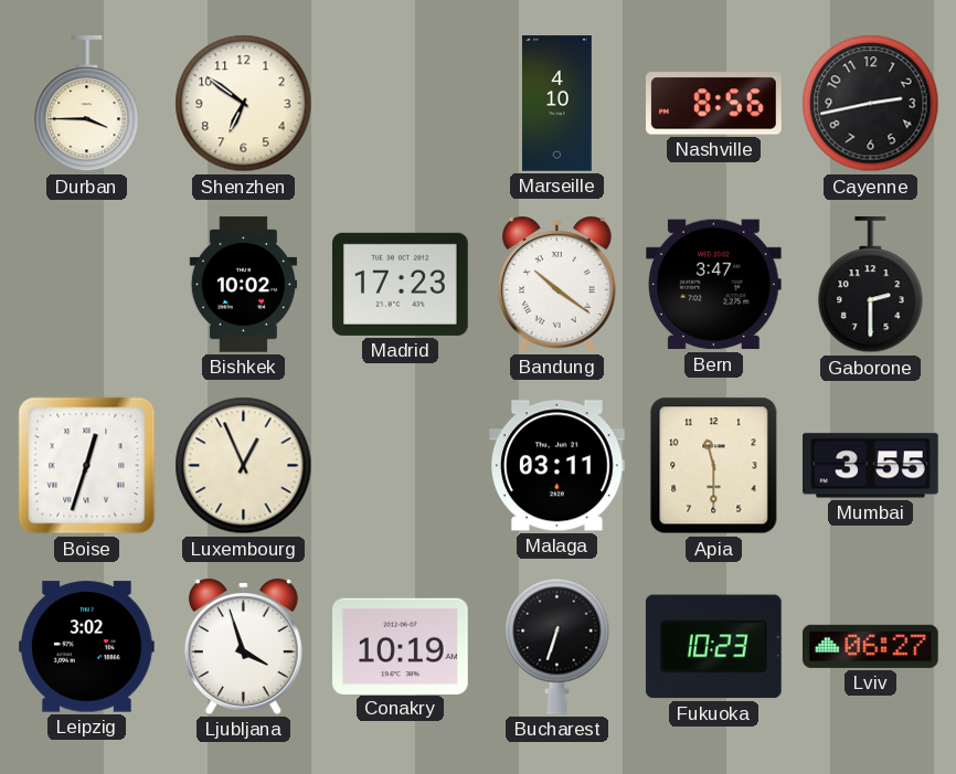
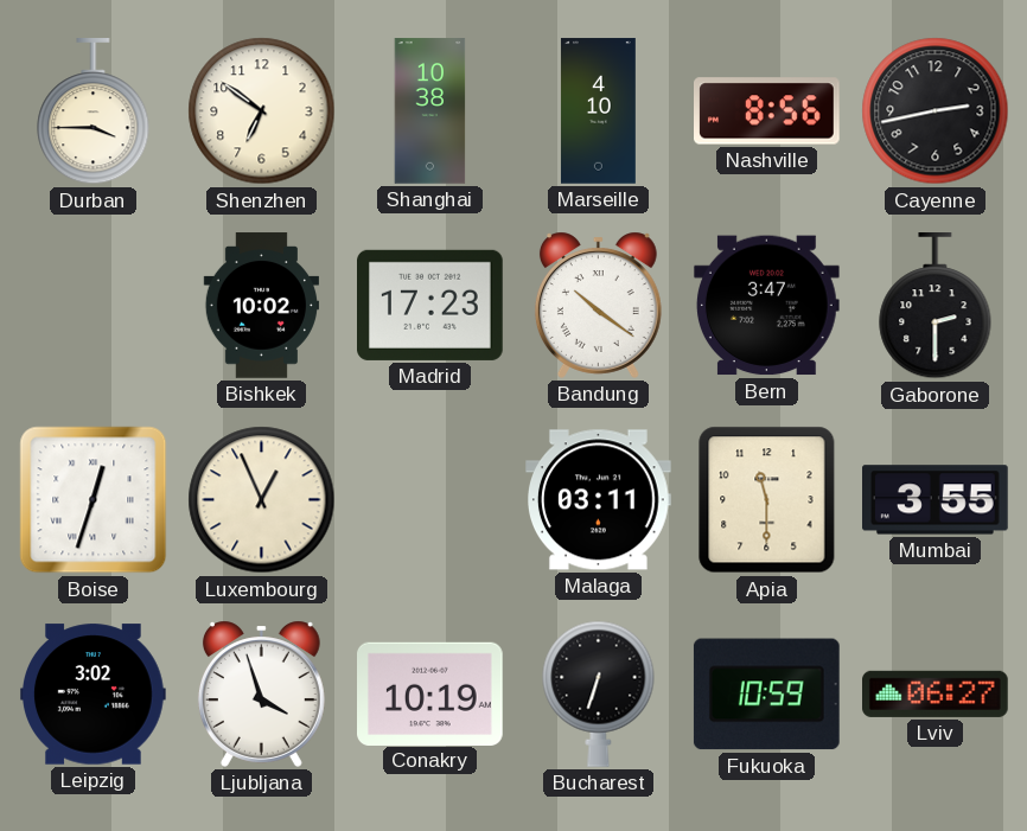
Shanghai: none -> 10:38
Fukuoka: 10:23 -> 10:59
